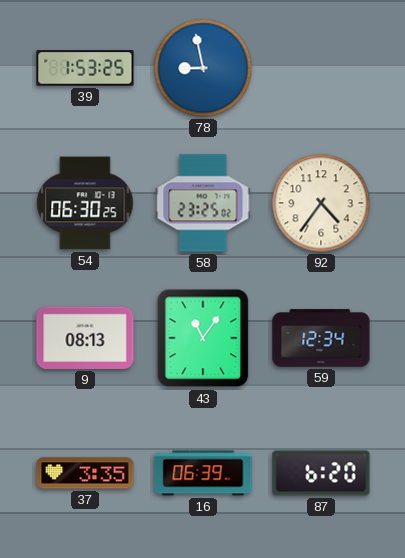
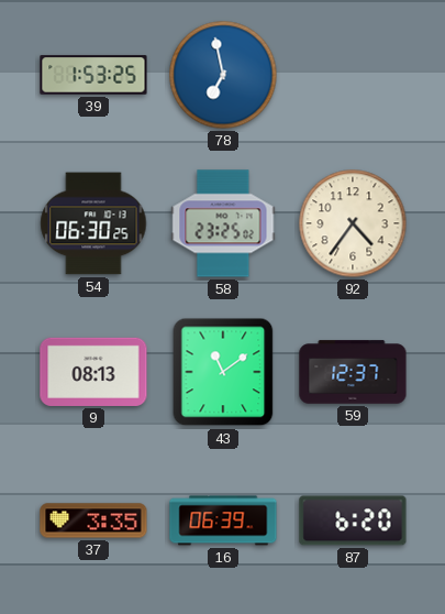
78: 8:58 -> 6:58
43: 11:06 -> 11:09
59: 12:34 -> 12:37
